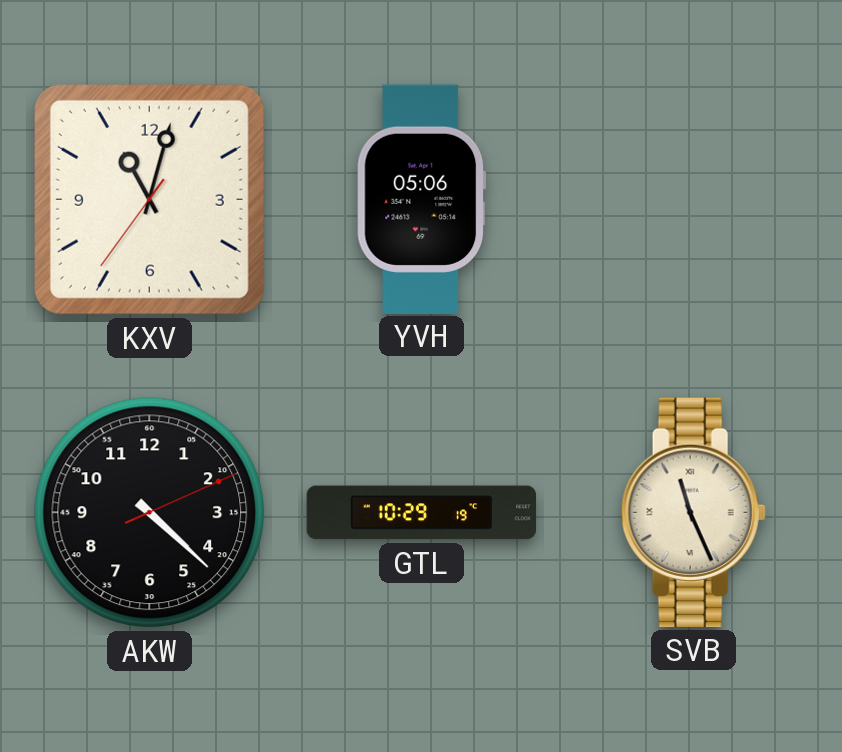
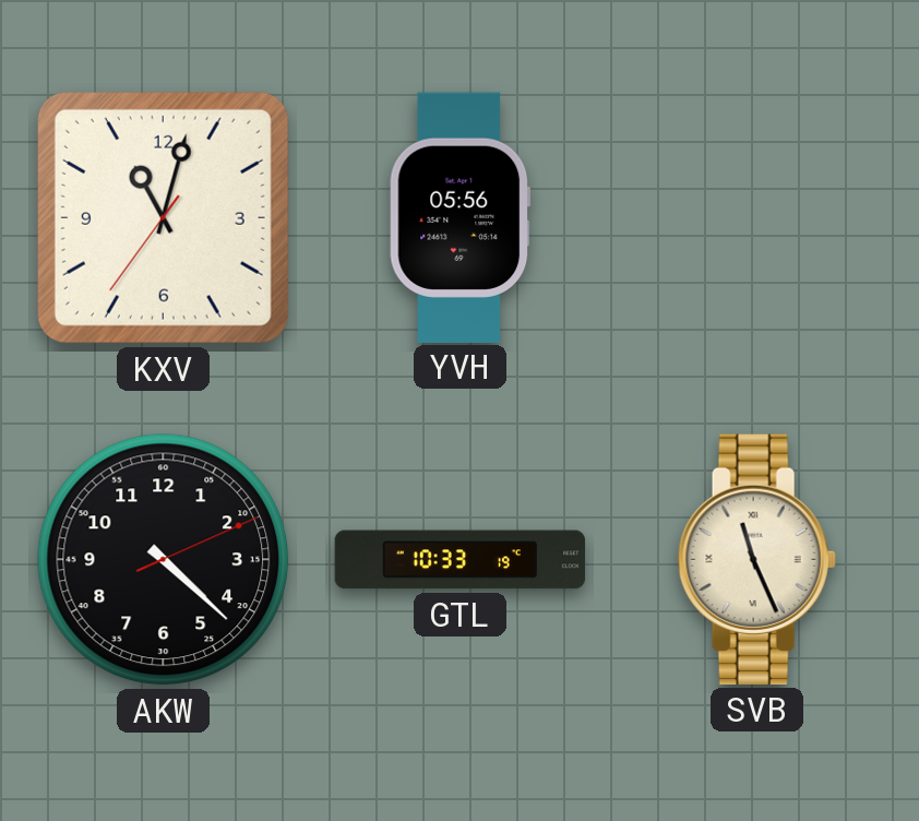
YVH: 05:06 -> 05:56
GTL: 10:29 -> 10:33
